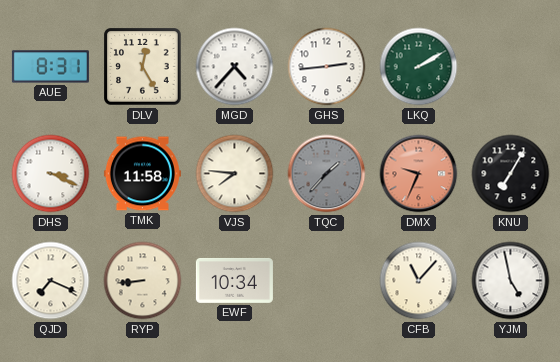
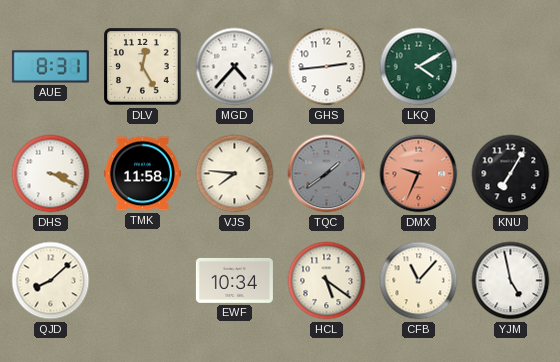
LKQ: 2:10 -> 4:10
TQC: 1:37 -> 1:39
QJD: 7:19 -> 8:08
RYP: 8:44 -> none
HCL: none -> 5:21
